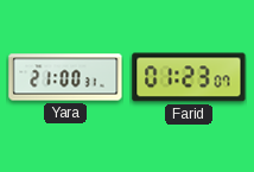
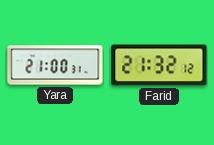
Farid: 01:23 -> 21:32
